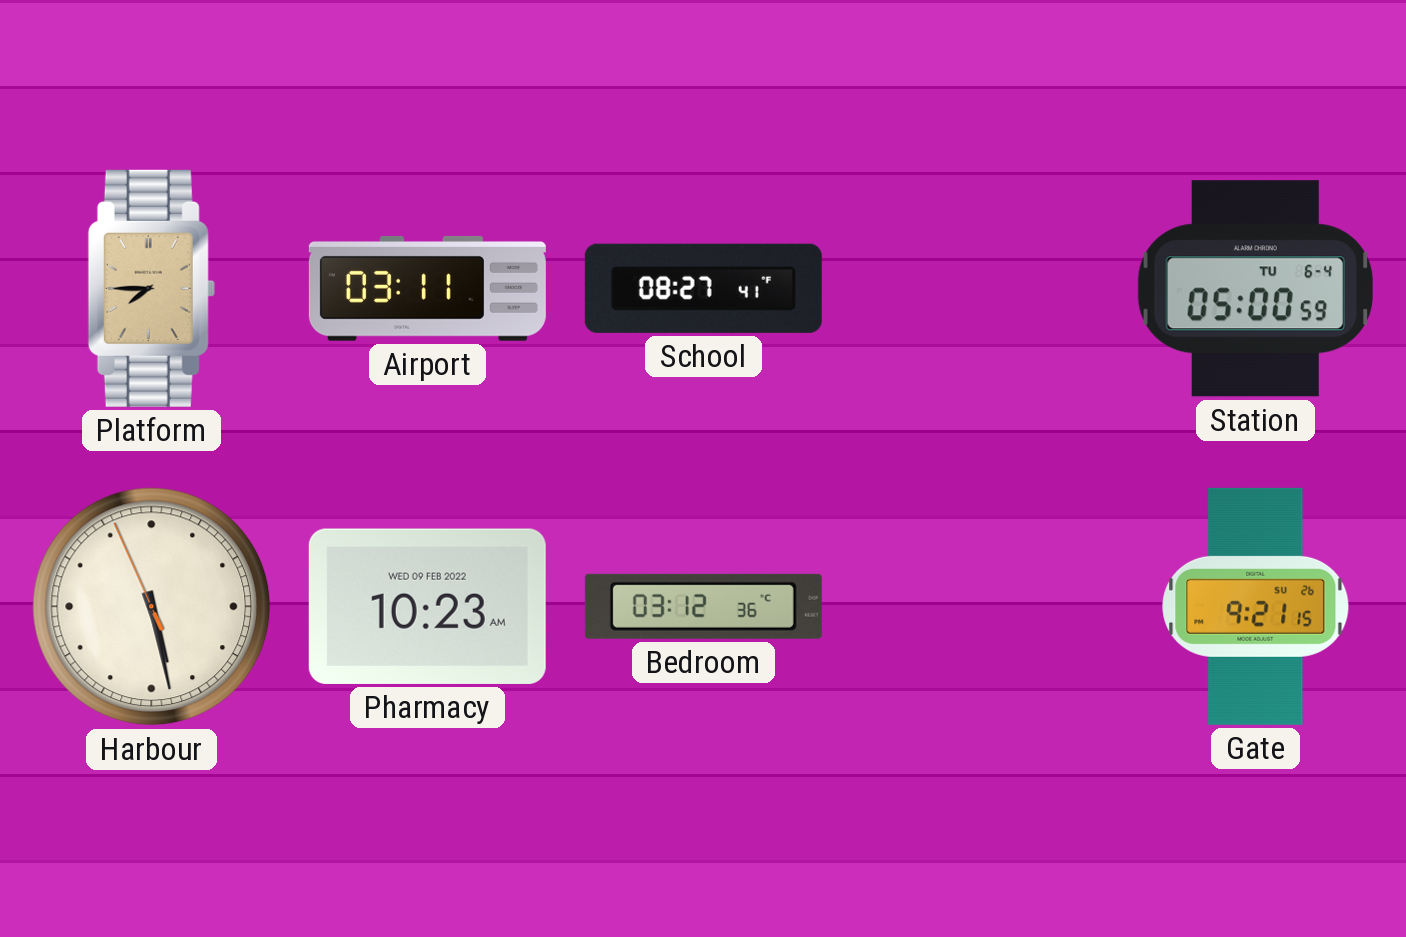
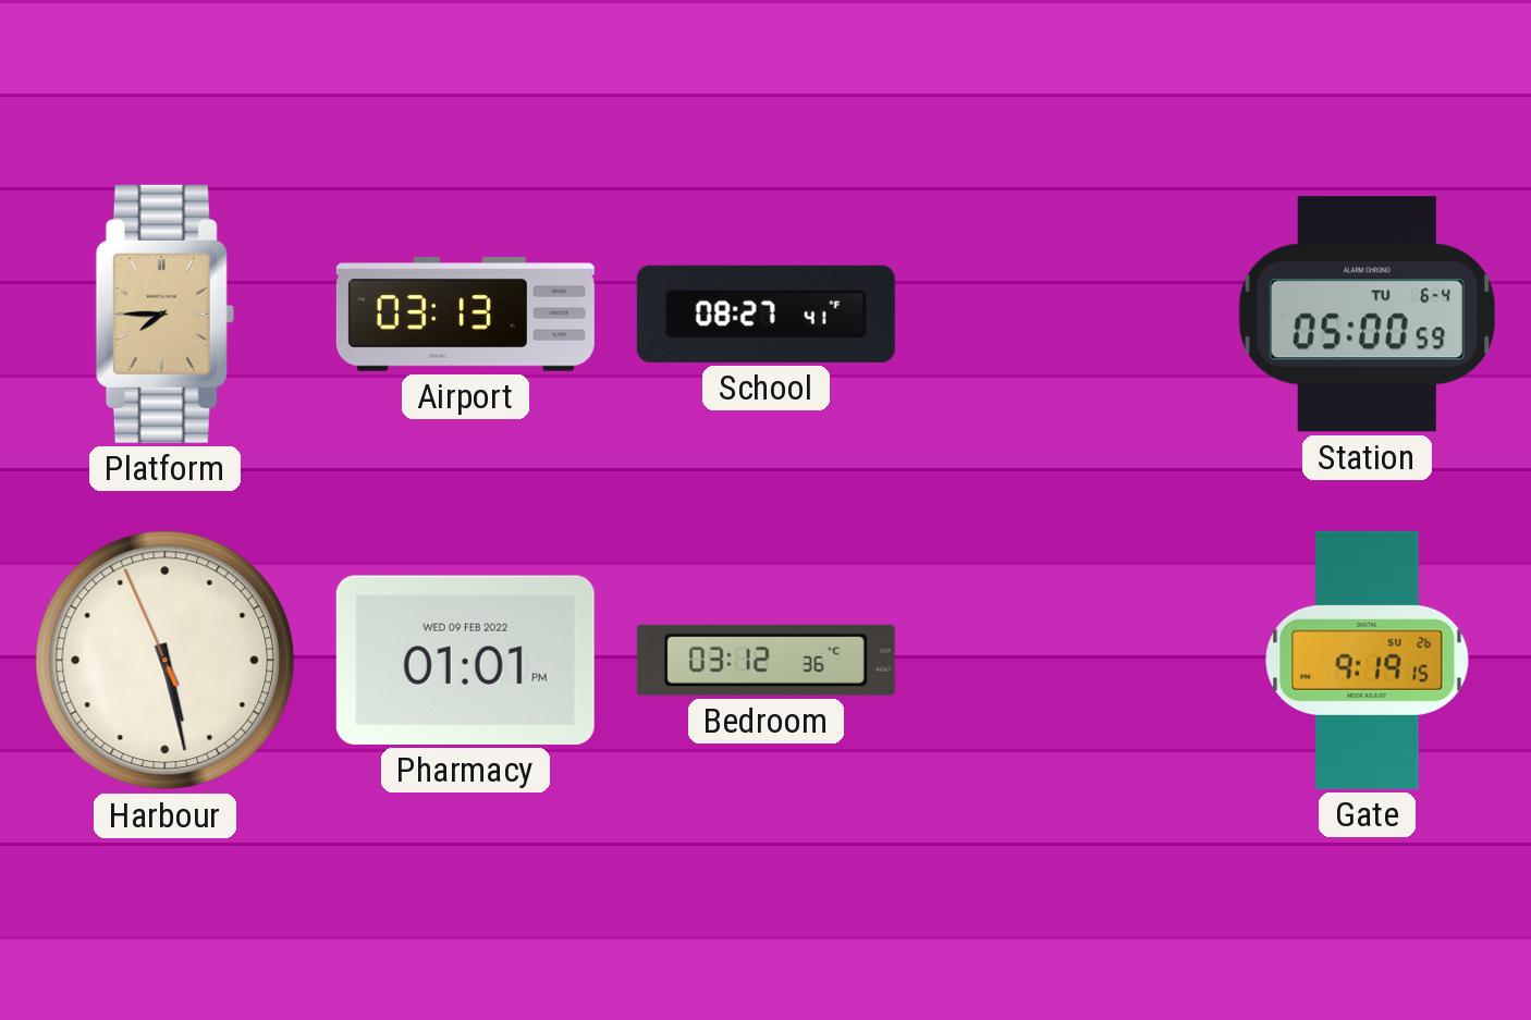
Airport: 03:11 -> 03:13
Pharmacy: 10:23 -> 01:01
Gate: 9:21 -> 9:19
